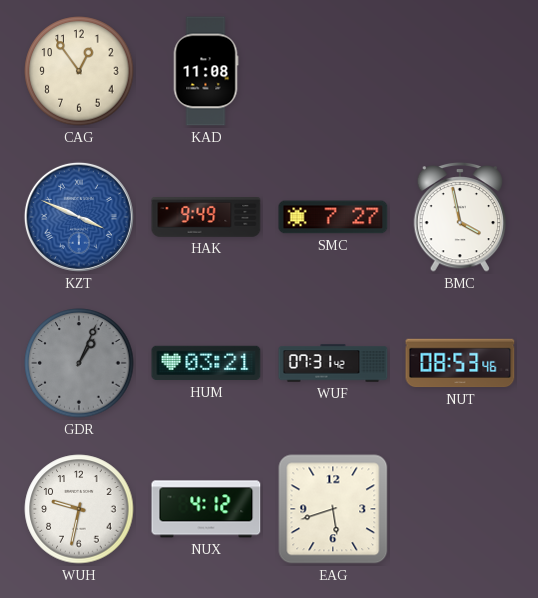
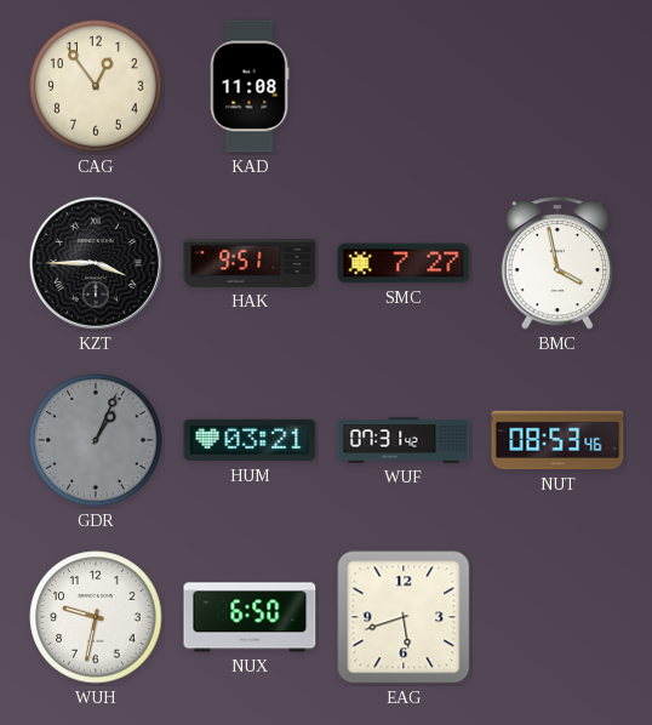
KZT: 3:49 -> 3:45
KZT dial: blue -> black
HAK: 9:49 -> 9:51
NUX: 4:12 -> 6:50
